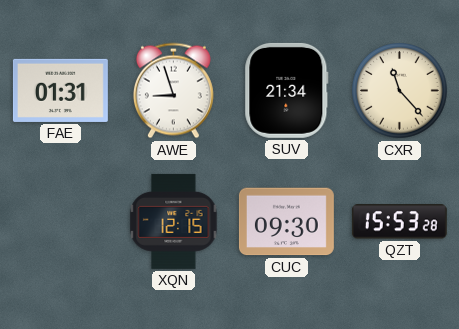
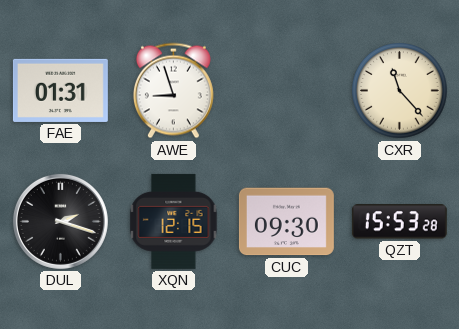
SUV: 21:34 -> none
DUL: none -> 2:18
